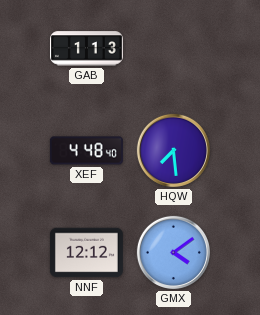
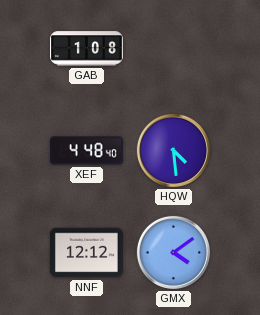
GAB: 1:13 -> 1:08
HQW: 7:29 -> 4:29
